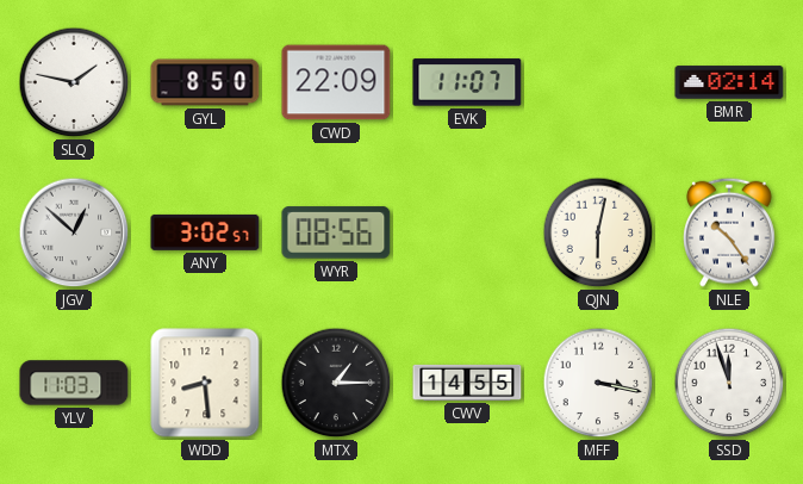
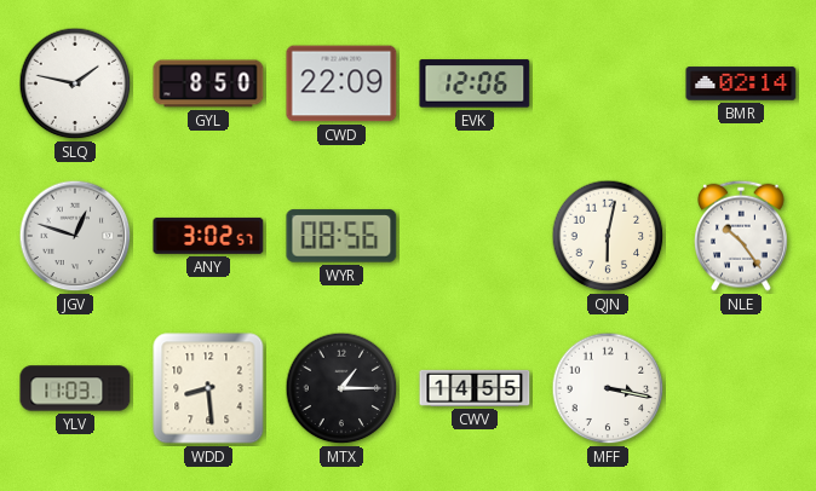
EVK: 11:07 -> 12:06
JGV: 12:52 -> 12:48
SSD: 11:57 -> none
